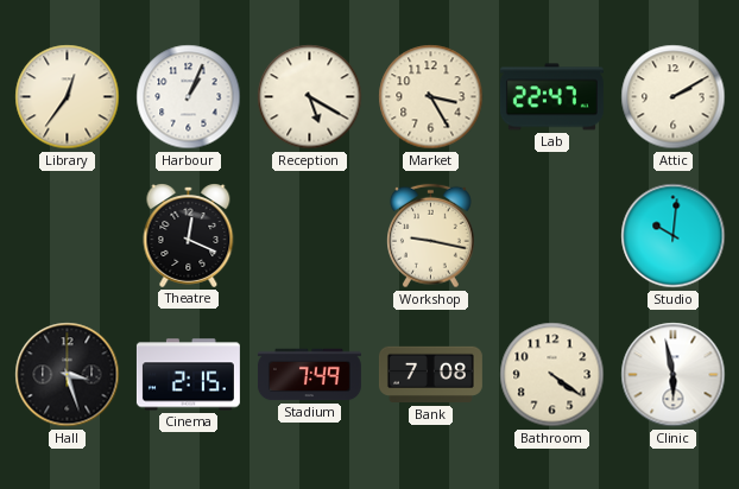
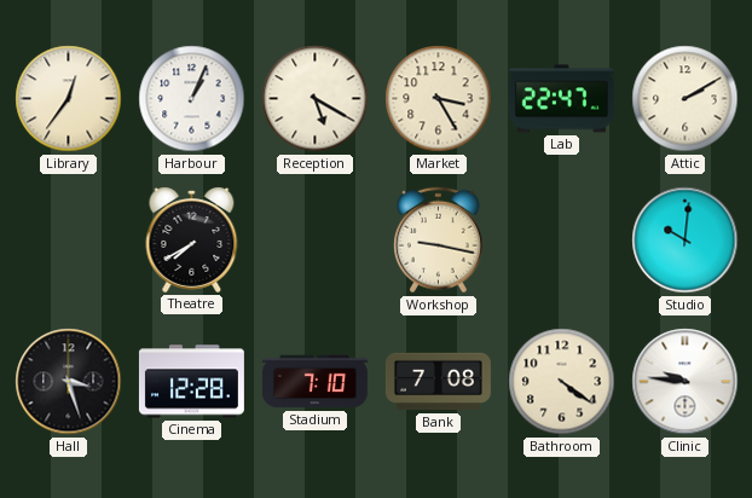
Theatre: 12:19 -> 7:40
Cinema: 2:15 -> 12:28
Stadium: 7:49 -> 7:10
Clinic: 5:58 -> 9:46
